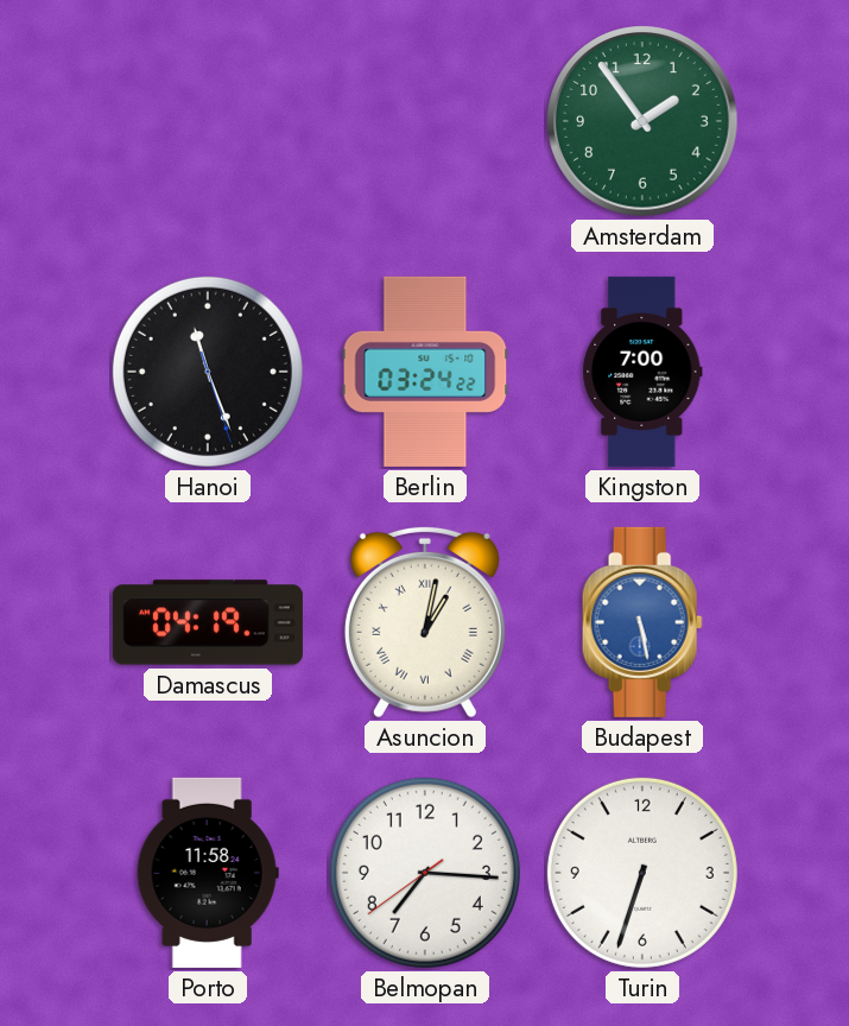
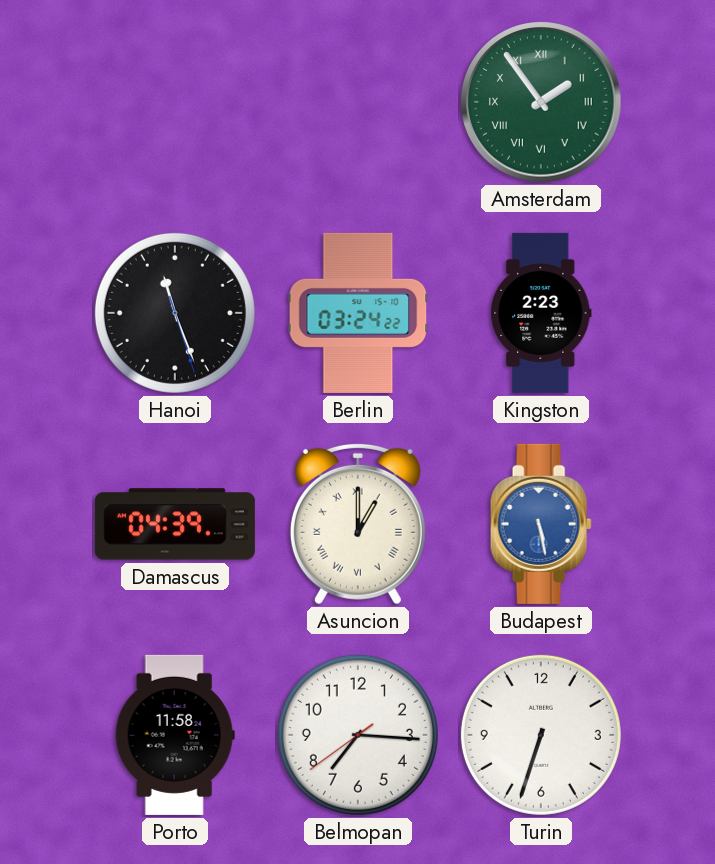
Amsterdam numerals: Arabic -> Roman
Kingston: 7:00 -> 2:23
Damascus: 04:19 -> 04:39
Asuncion: 1:02 -> 1:00
